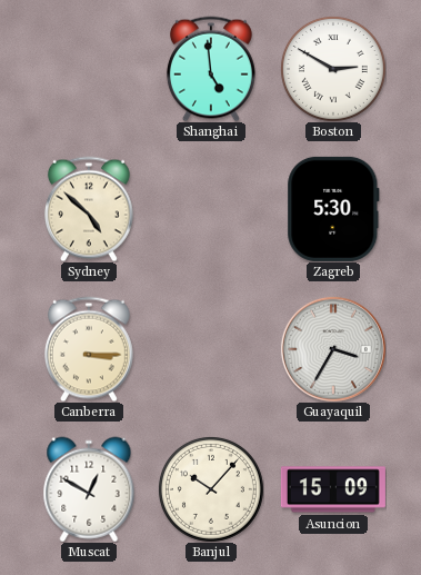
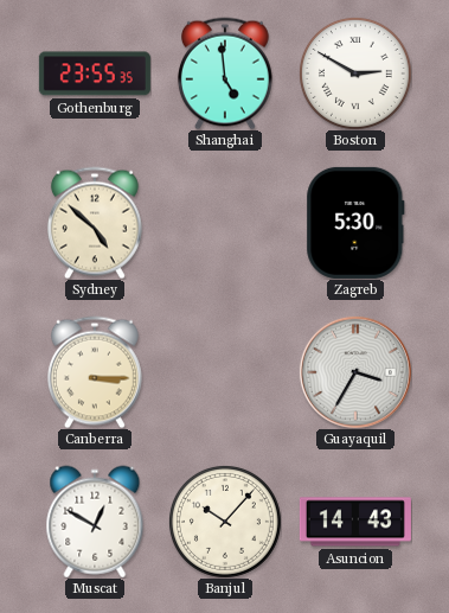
Gothenburg: none -> 23:55
Asuncion: 15:09 -> 14:43
